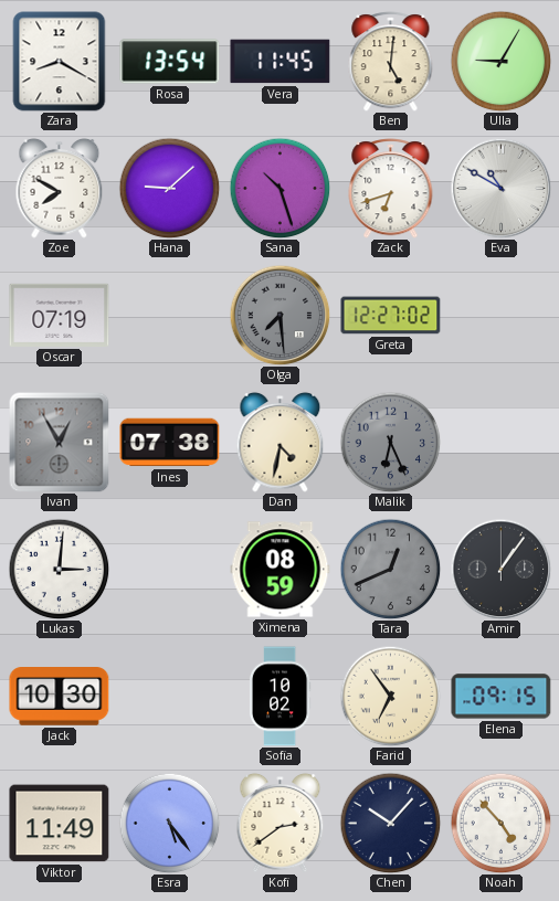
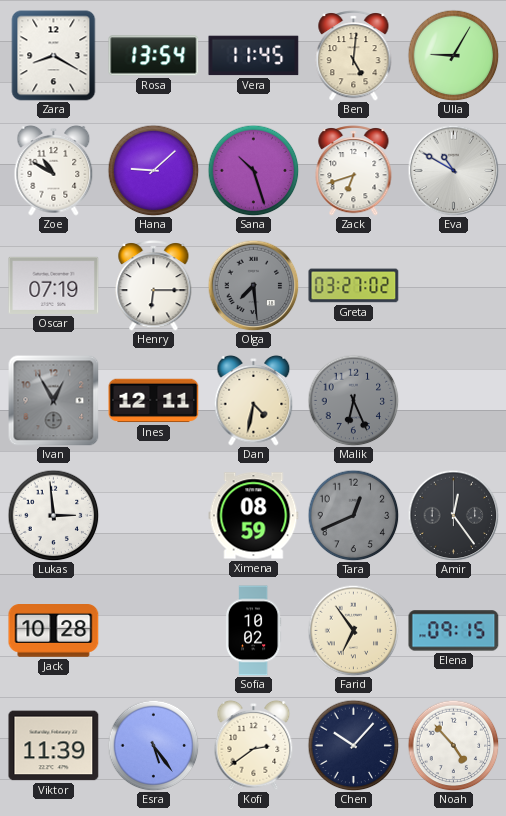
Zoe: 7:50 -> 10:50
Henry: none -> 6:15
Greta: 12:27 -> 03:27
Ines: 07:38 -> 12:11
Lukas: 3:01 -> 2:59
Amir: 1:06 -> 12:24
Jack: 10:30 -> 10:28
Viktor: 11:49 -> 11:39
